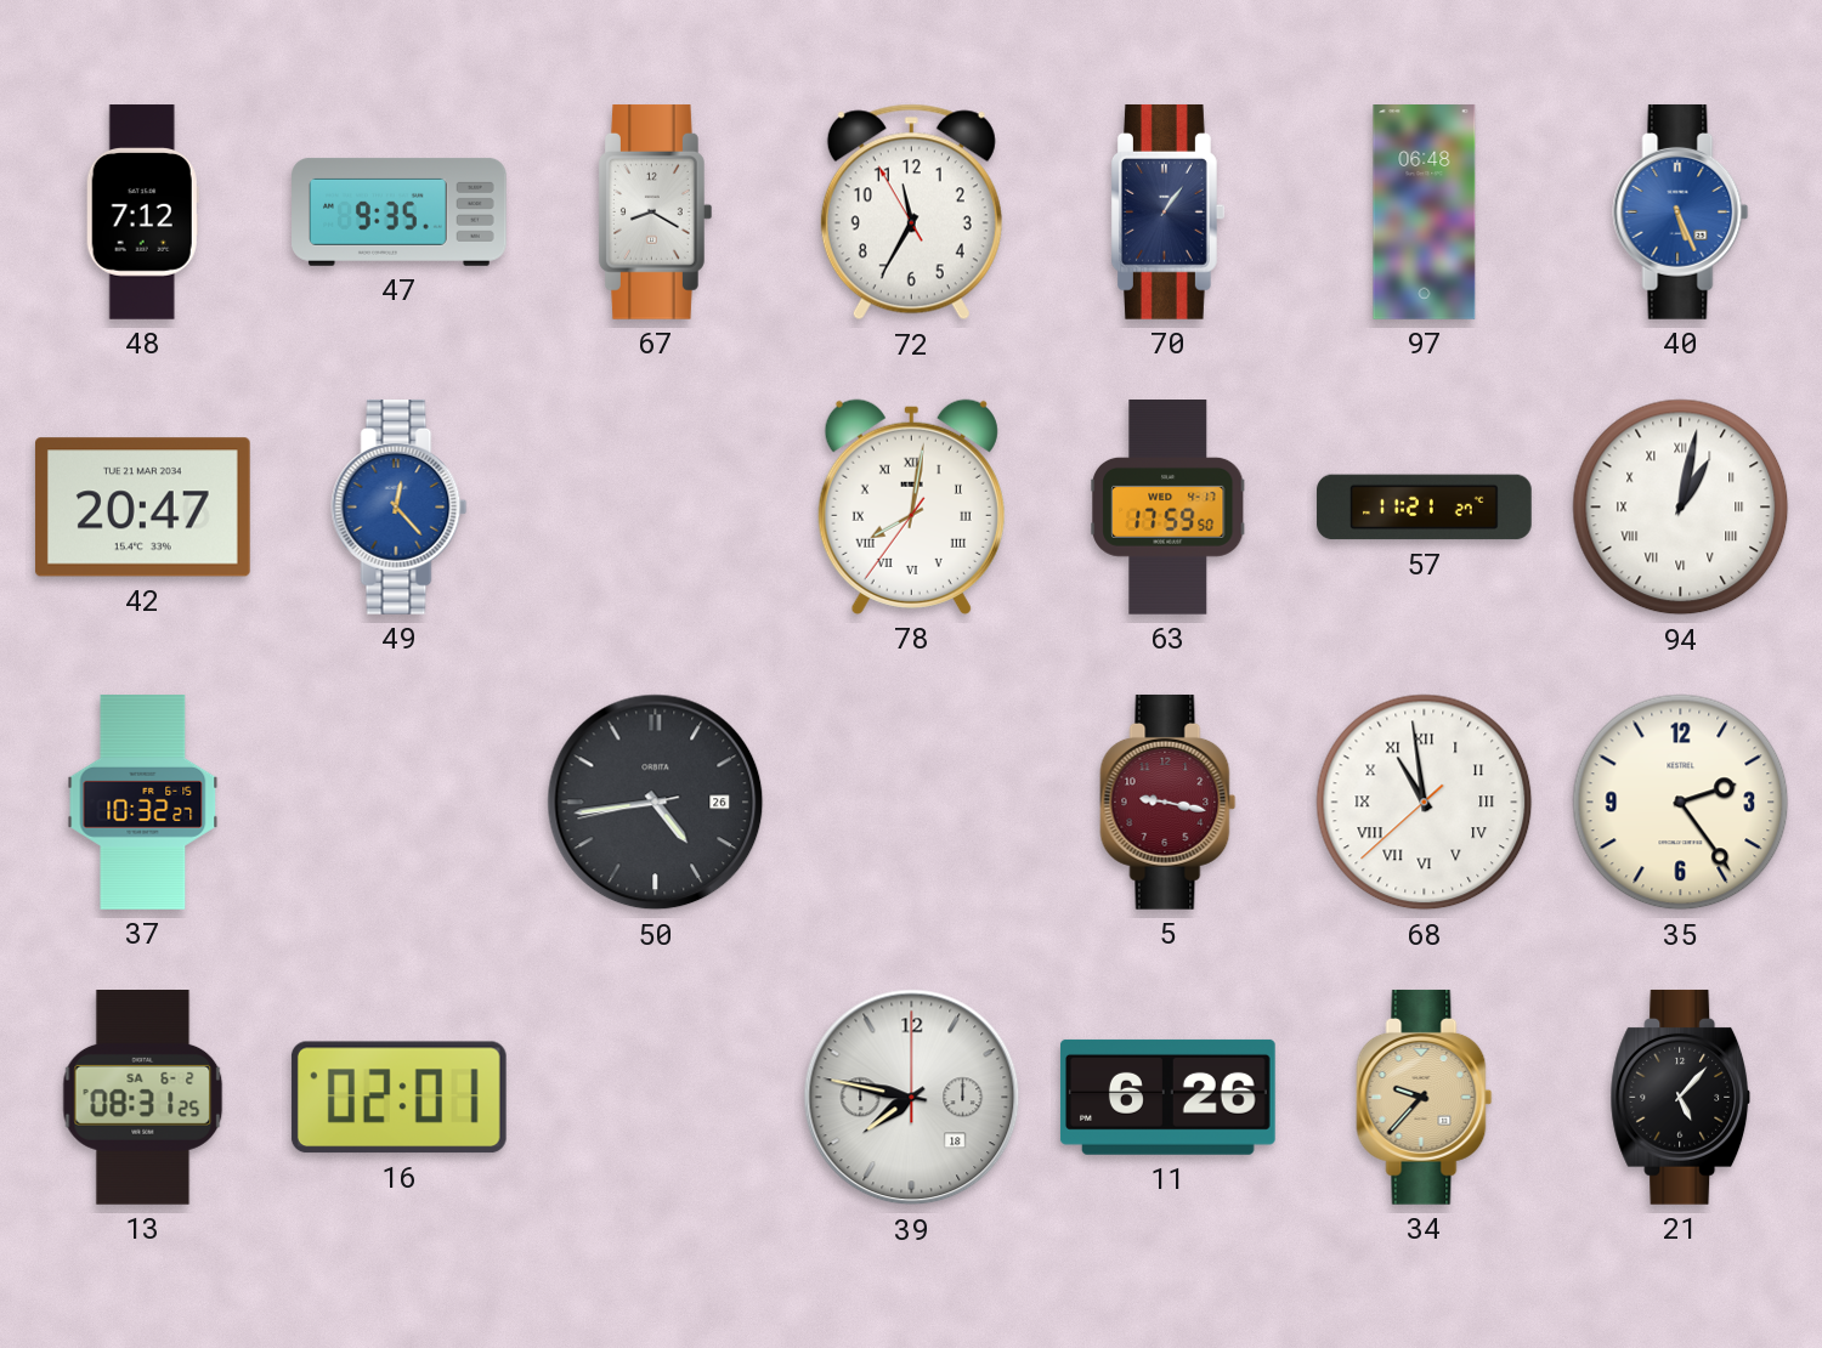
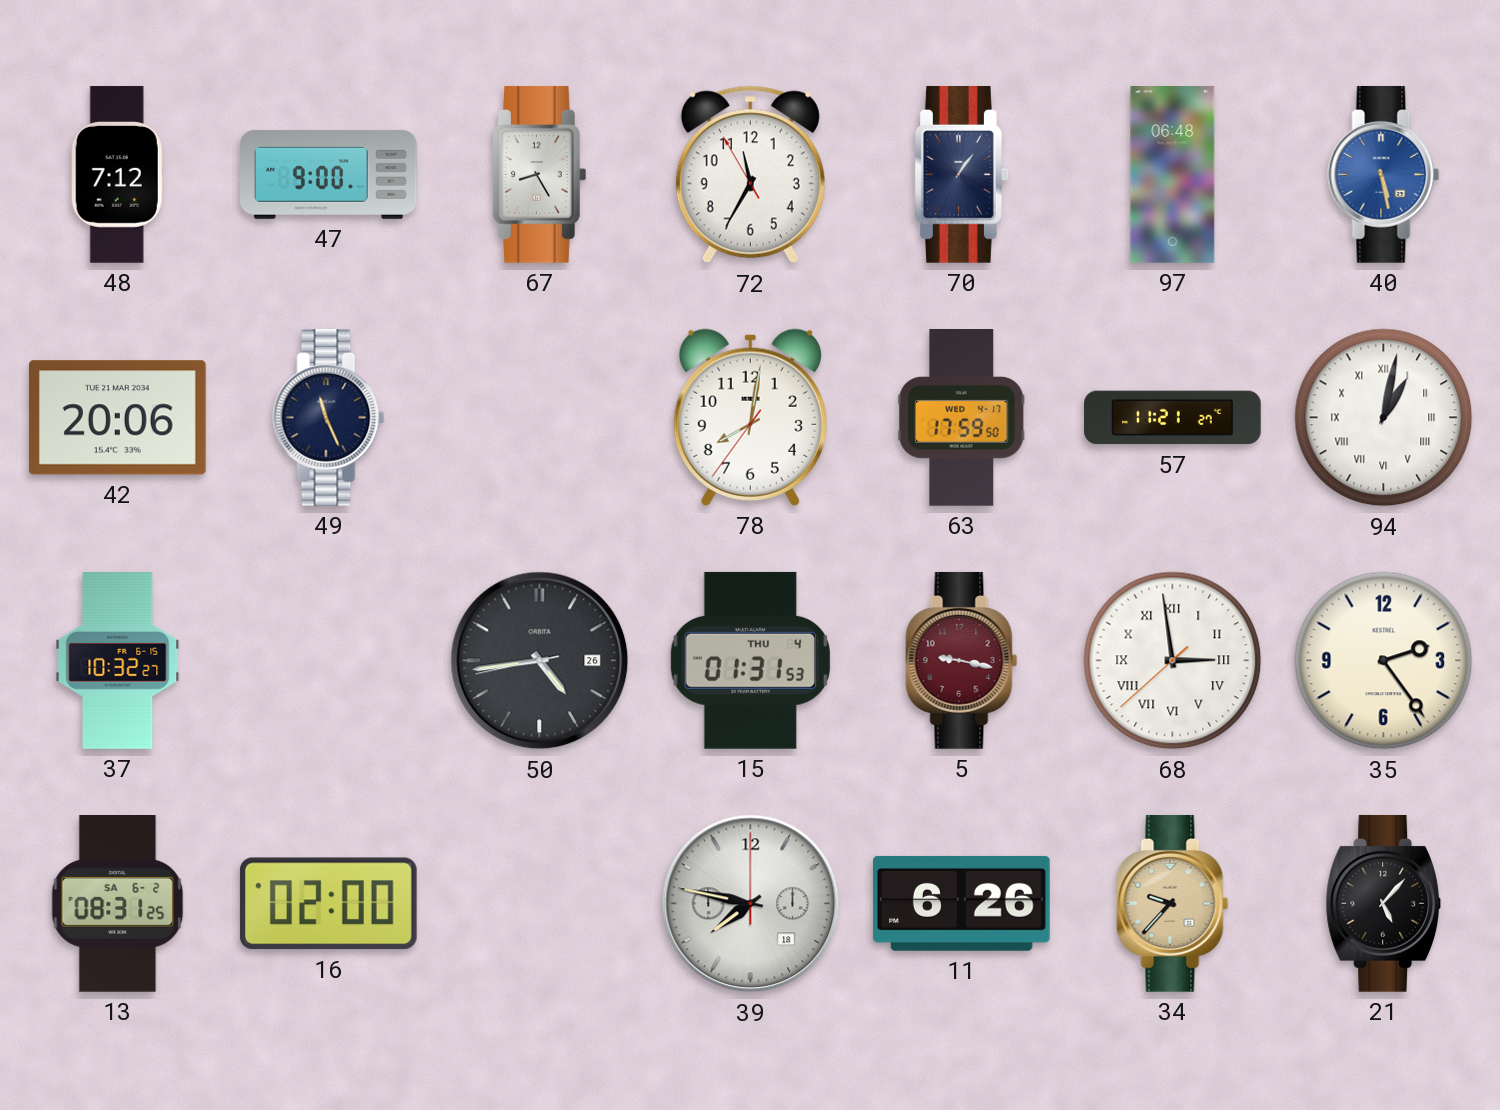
47: 9:35 -> 9:00
67: 8:20 -> 8:25
40: 5:26 -> 5:28
42: 20:47 -> 20:06
49: 12:23 -> 11:26
49 dial: blue -> navy
78 numerals: Roman -> Arabic
15: none -> 01:31
68: 10:58 -> 2:58
16: 02:01 -> 02:00
